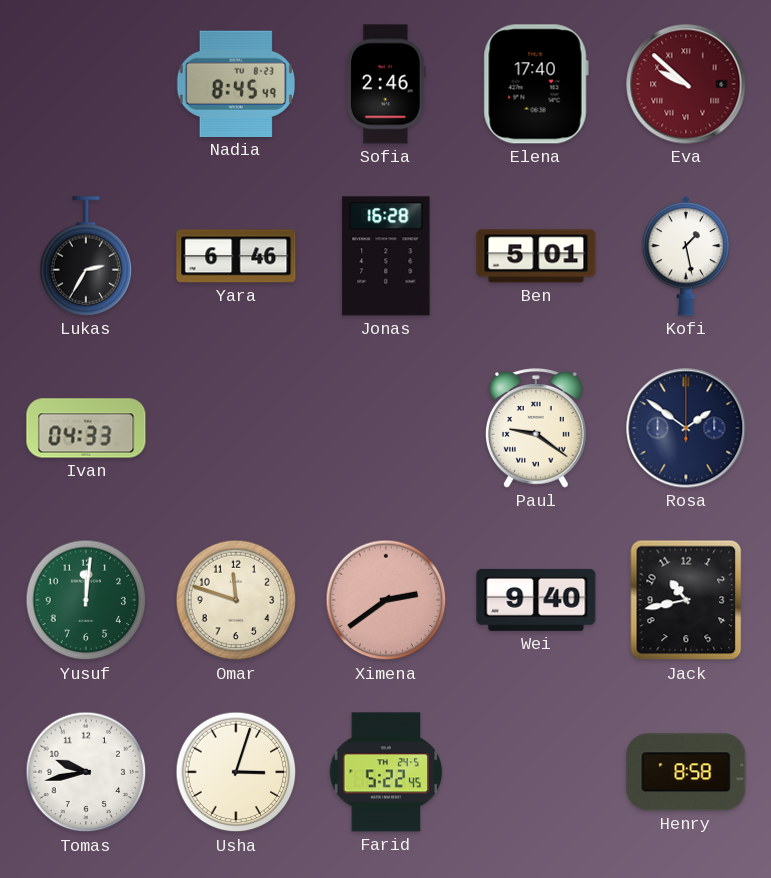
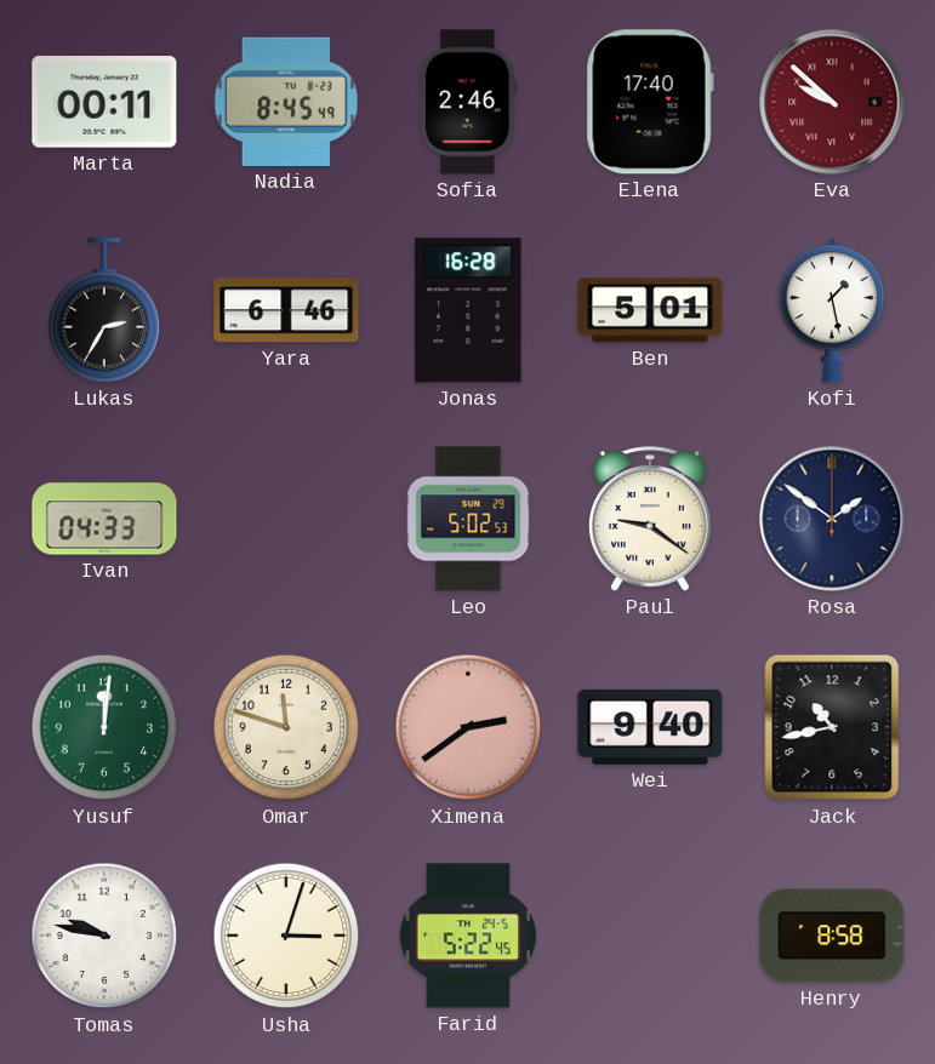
Marta: none -> 00:11
Leo: none -> 5:02
Tomas: 9:43 -> 9:47
